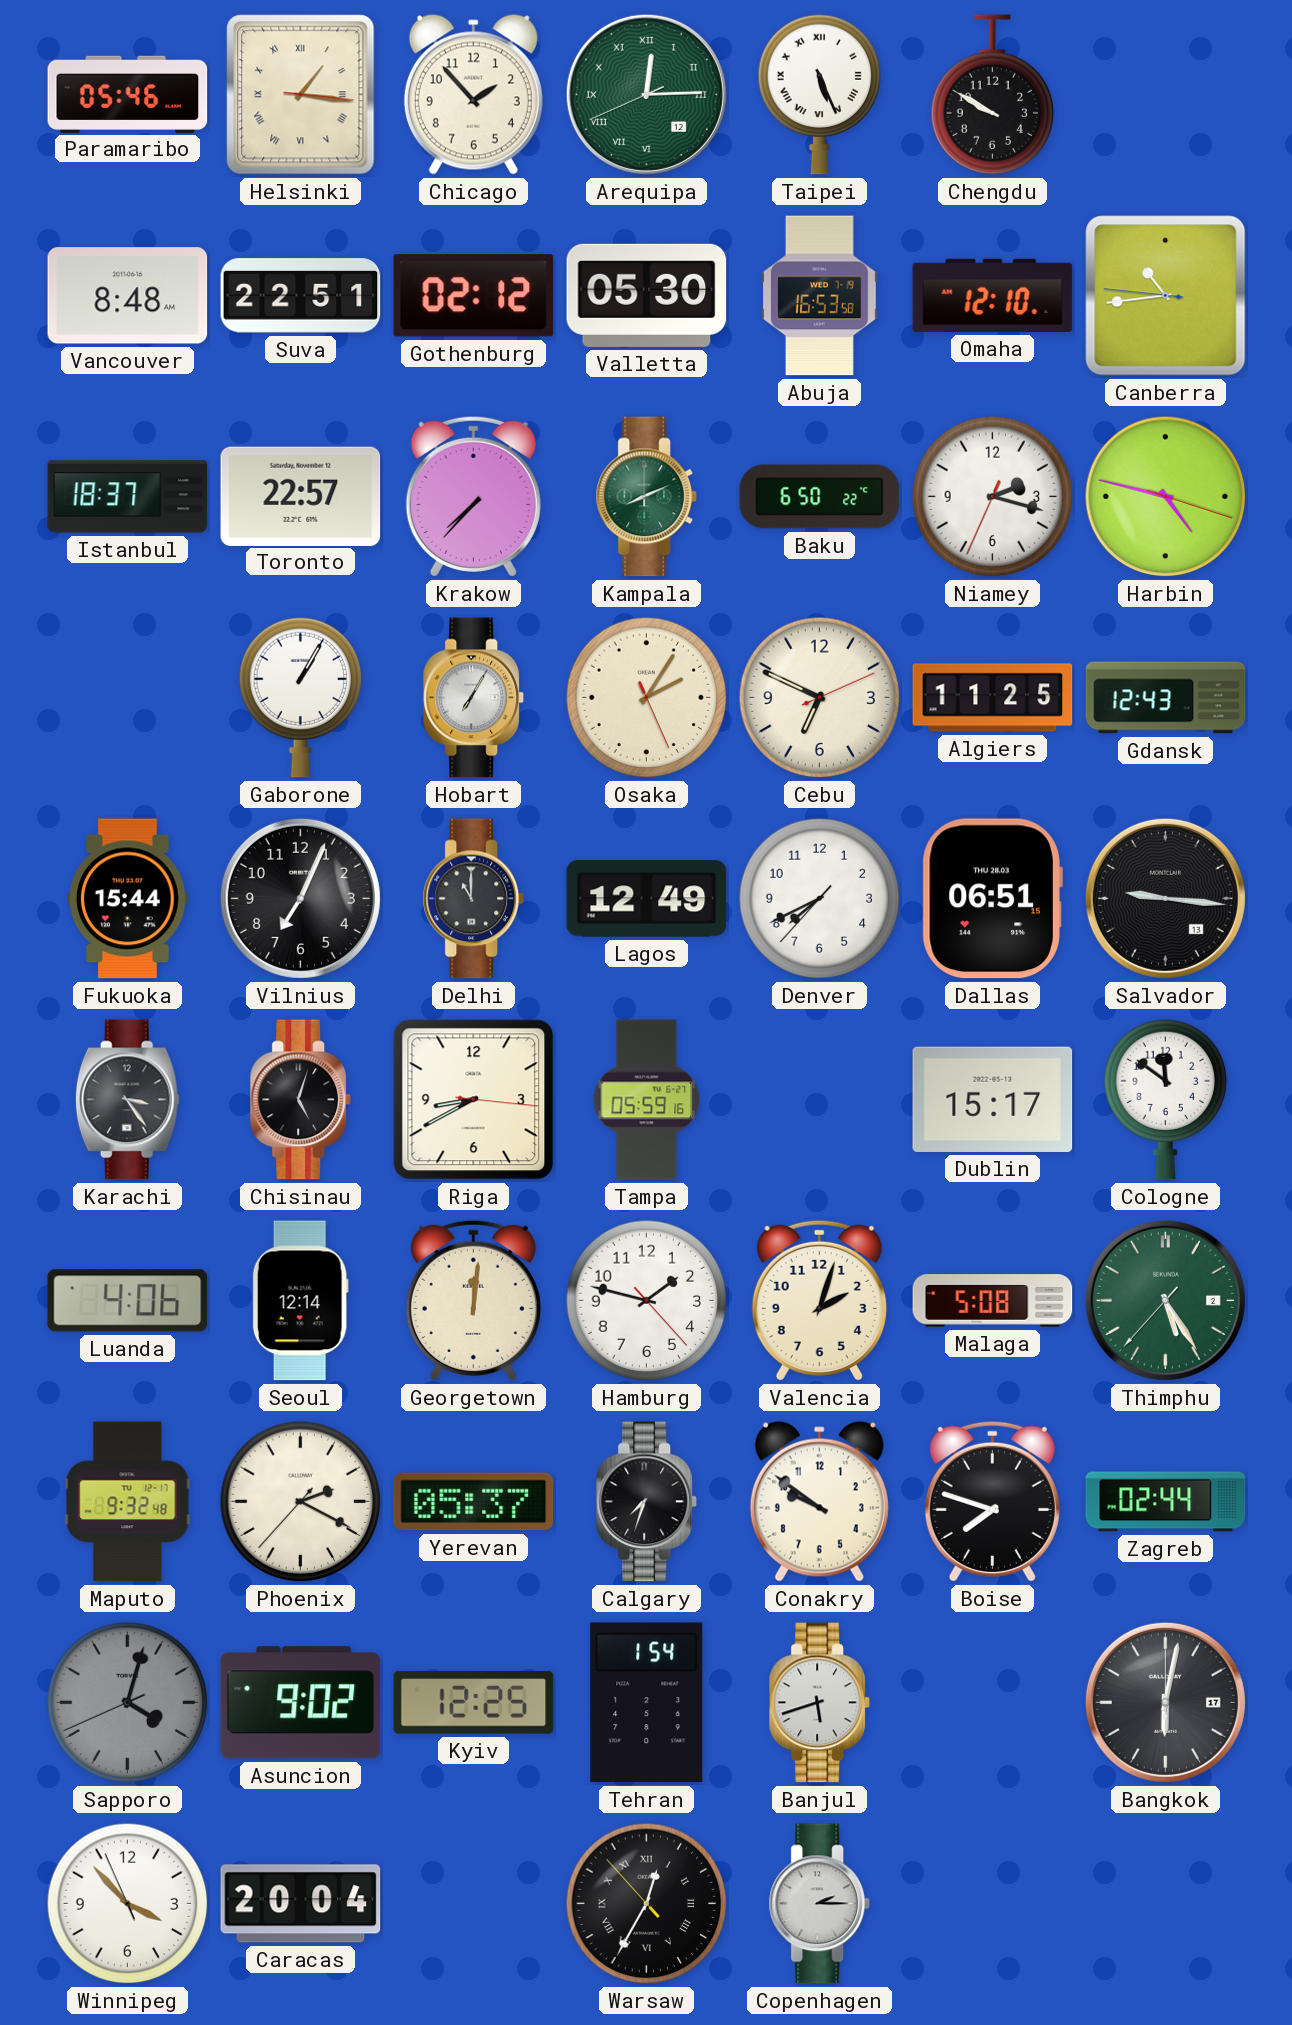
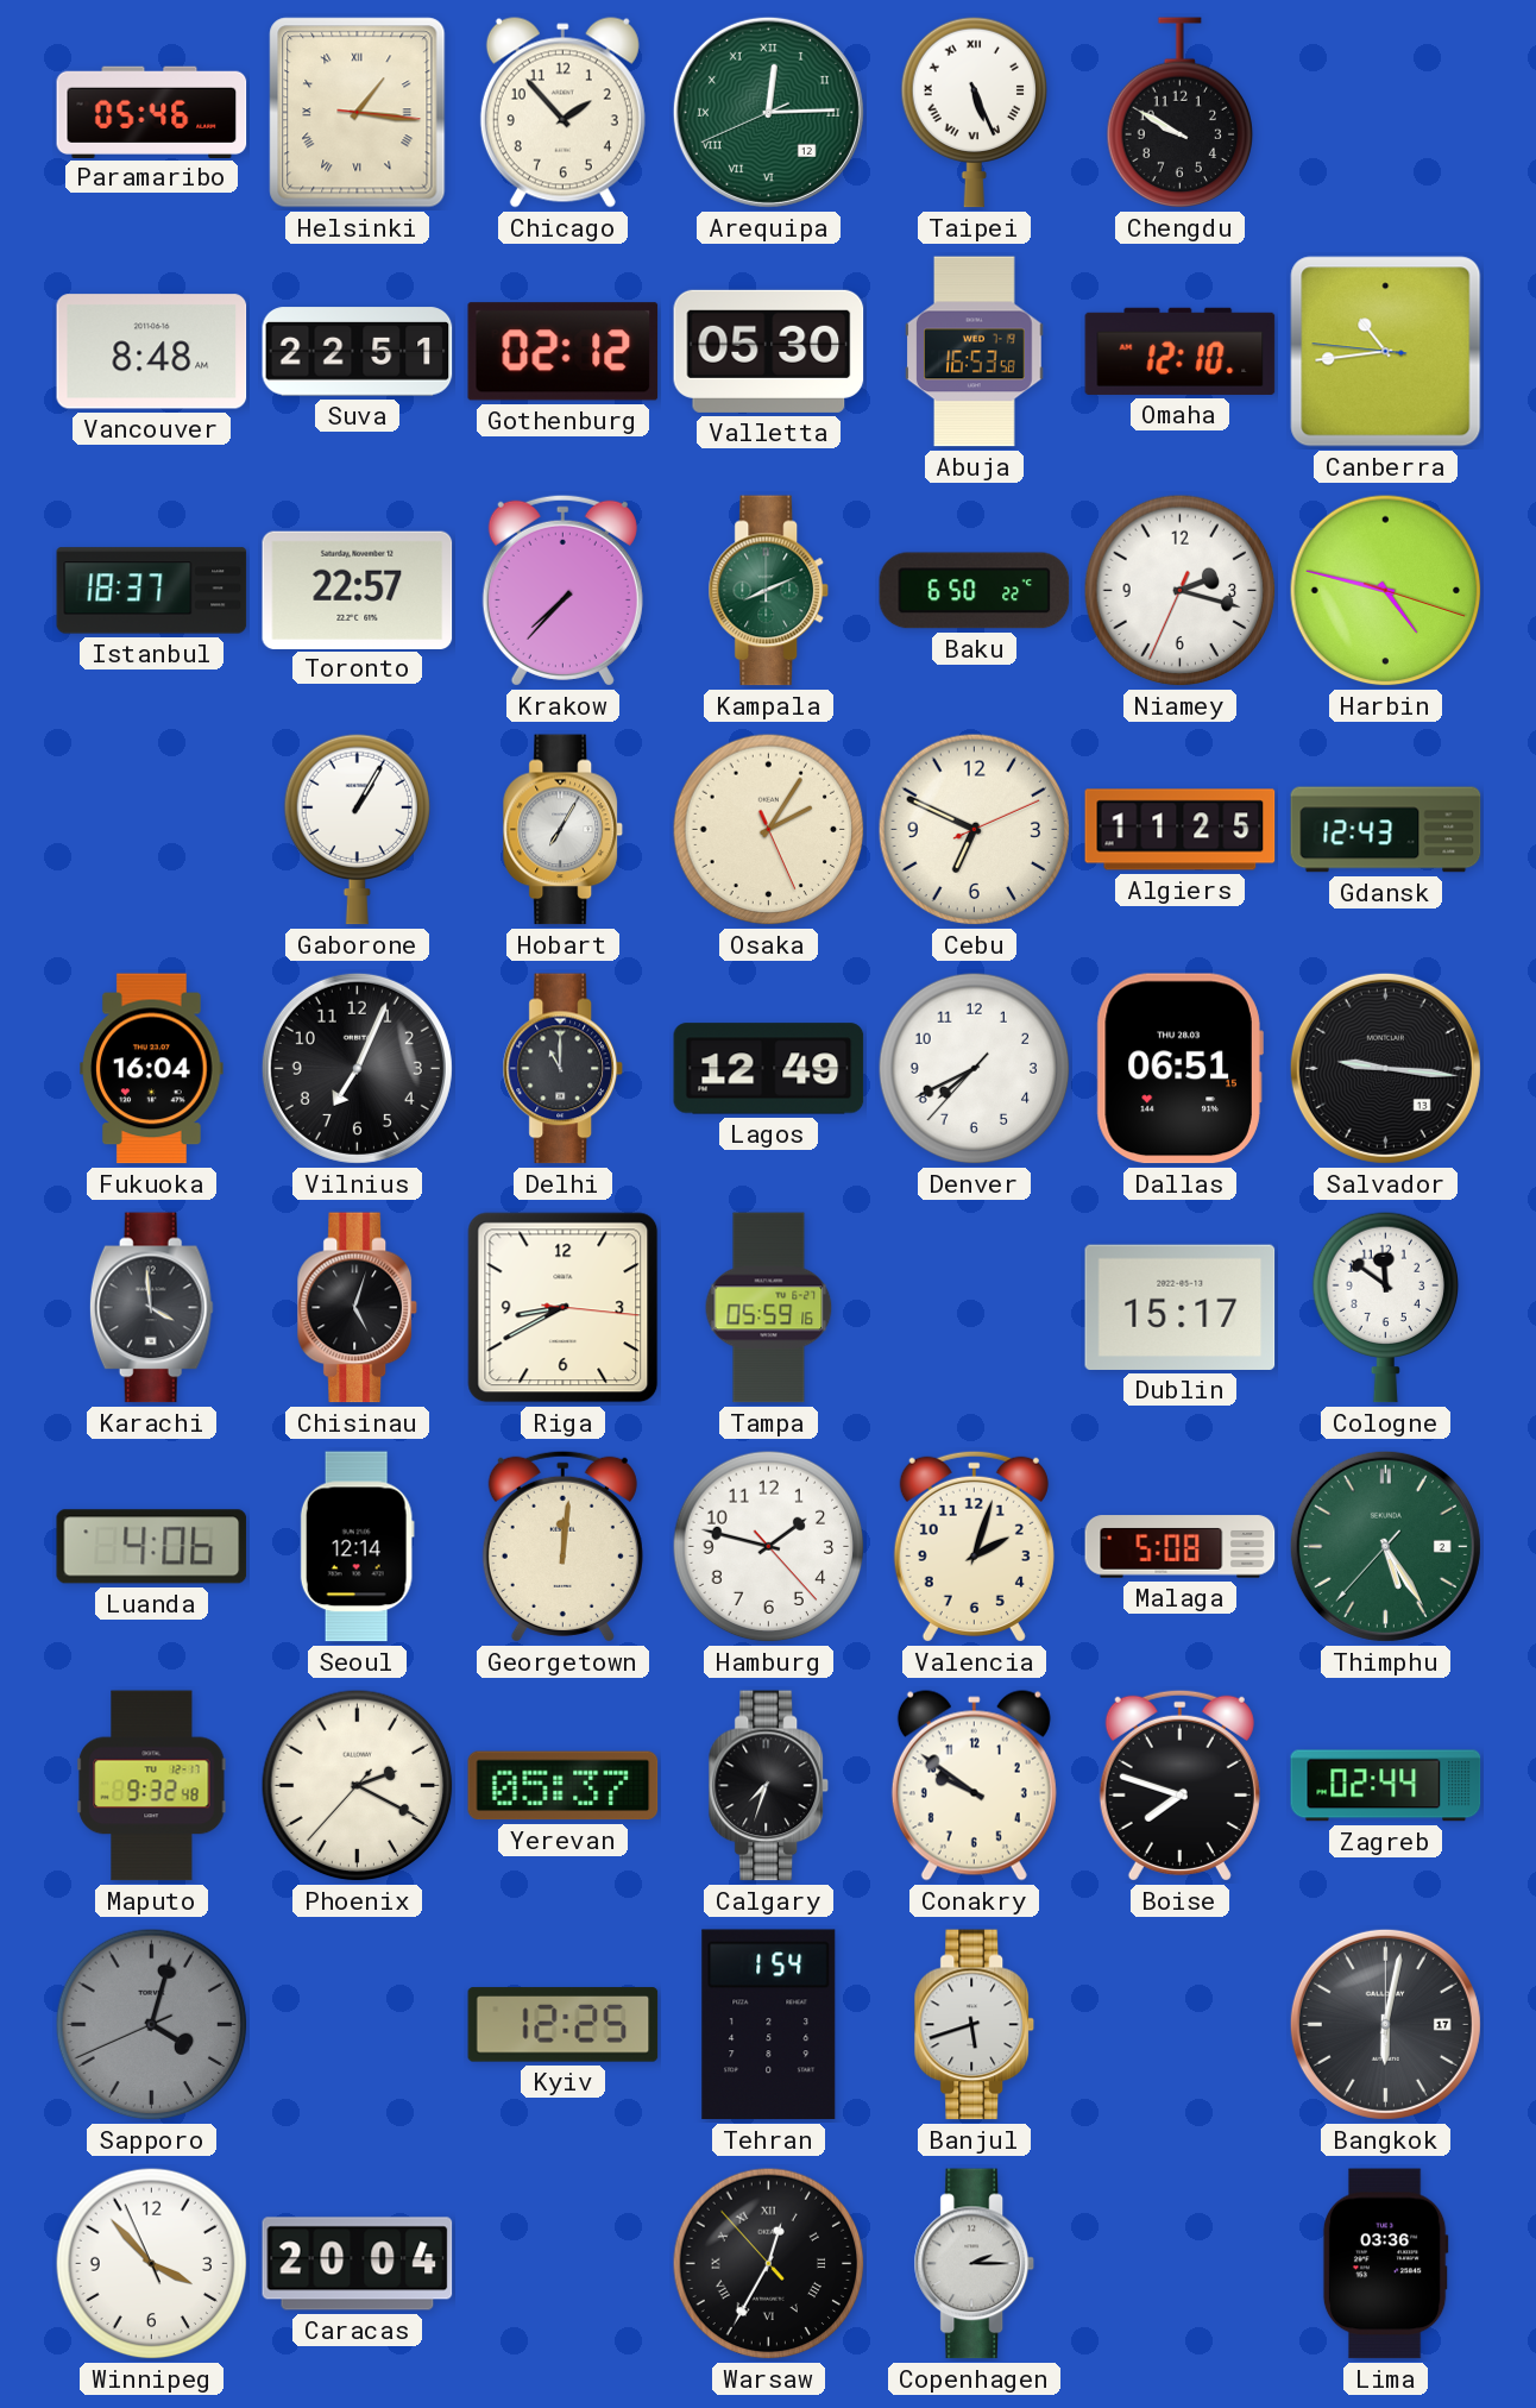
Fukuoka: 15:44 -> 16:04
Karachi: 3:24 -> 3:59
Asuncion: 9:02 -> none
Lima: none -> 03:36
